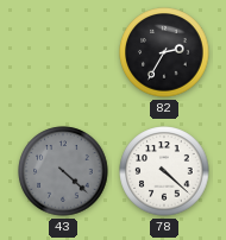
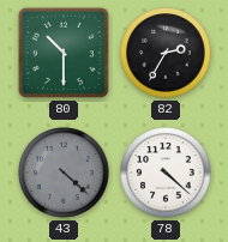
80: none -> 10:30
